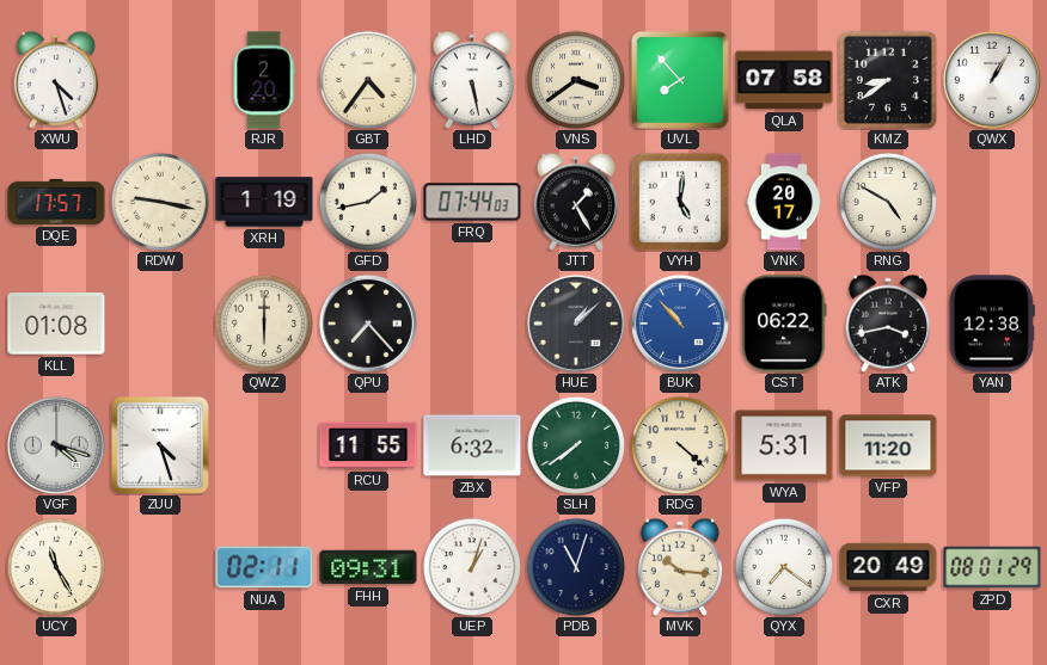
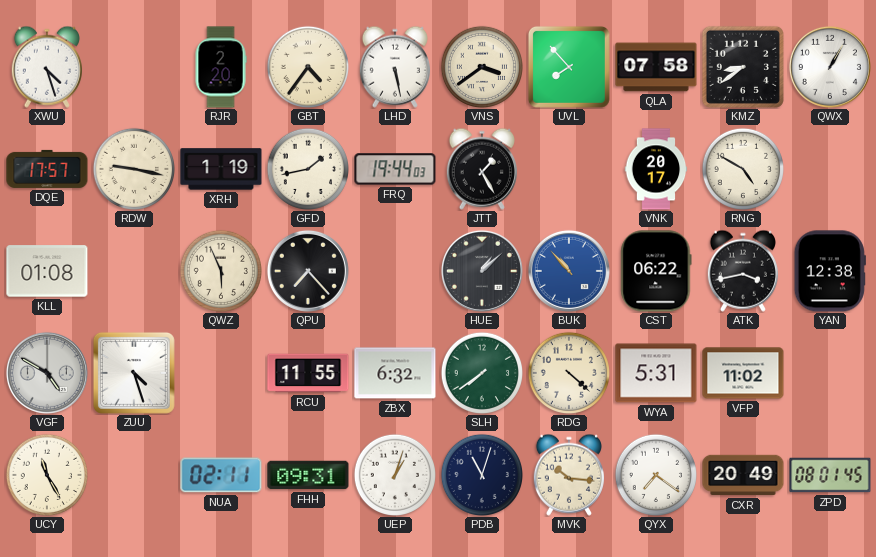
FRQ: 07:44 -> 19:44
VYH: 5:01 -> none
QWZ: 6:00 -> 5:56
VGF: 4:18 -> 4:50
VFP: 11:20 -> 11:02
ZPD: 08:01:29 -> 08:01:45
